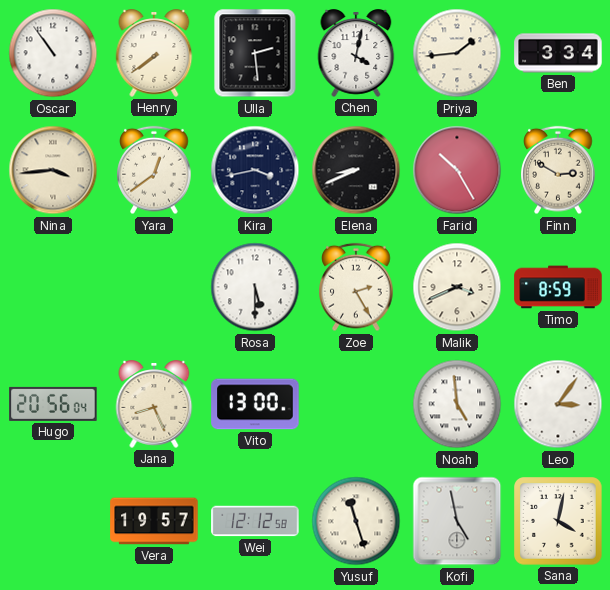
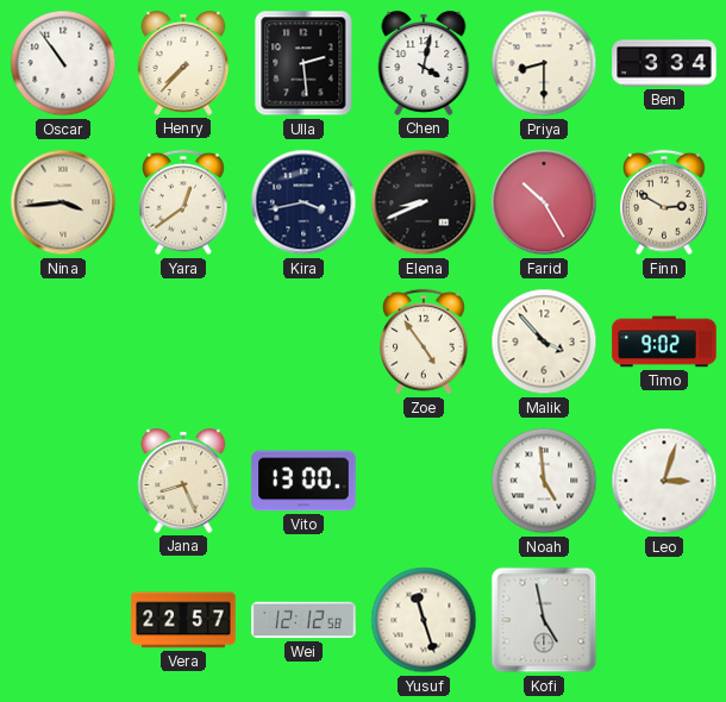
Henry: 7:39 -> 7:37
Priya: 1:44 -> 8:30
Rosa: 5:30 -> none
Zoe: 2:25 -> 4:54
Malik: 3:41 -> 3:53
Timo: 8:59 -> 9:02
Hugo: 20:56 -> none
Leo: 3:06 -> 3:03
Vera: 19:57 -> 22:57
Sana: 4:02 -> none
